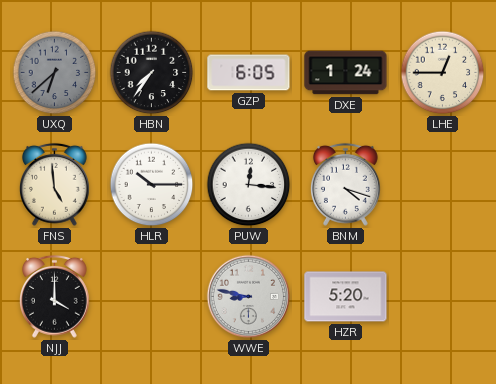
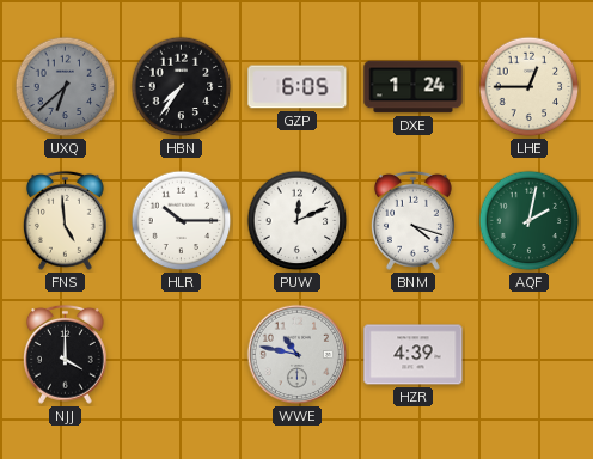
PUW: 12:16 -> 12:11
AQF: none -> 2:02
WWE: 8:47 -> 10:47
HZR: 5:20 -> 4:39
